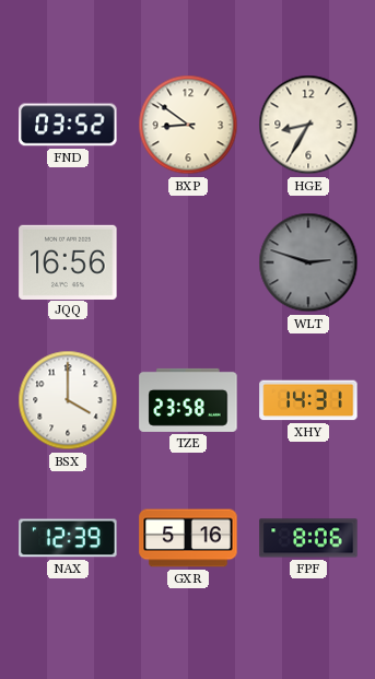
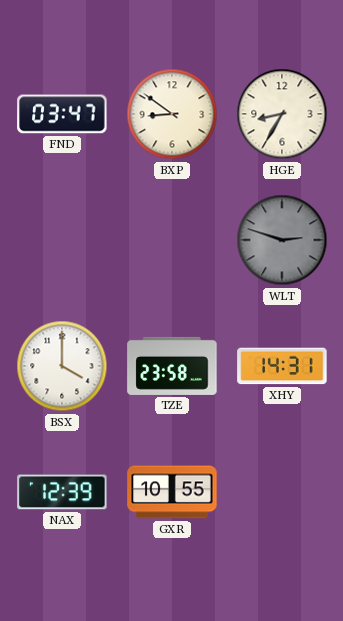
FND: 03:52 -> 03:47
JQQ: 16:56 -> none
GXR: 5:16 -> 10:55
FPF: 8:06 -> none
